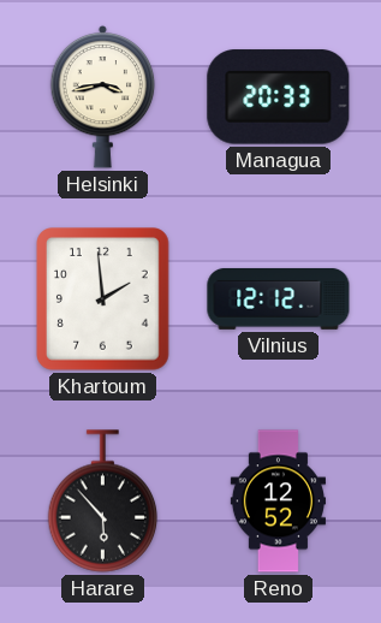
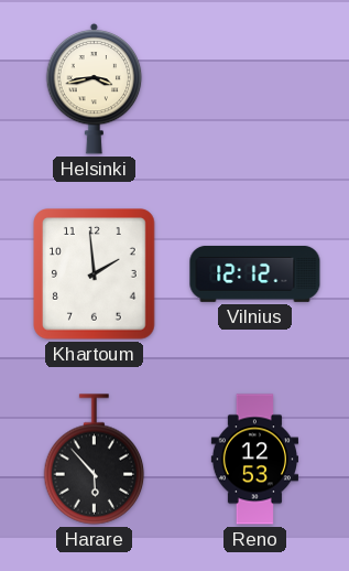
Managua: 20:33 -> none
Reno: 12:52 -> 12:53
